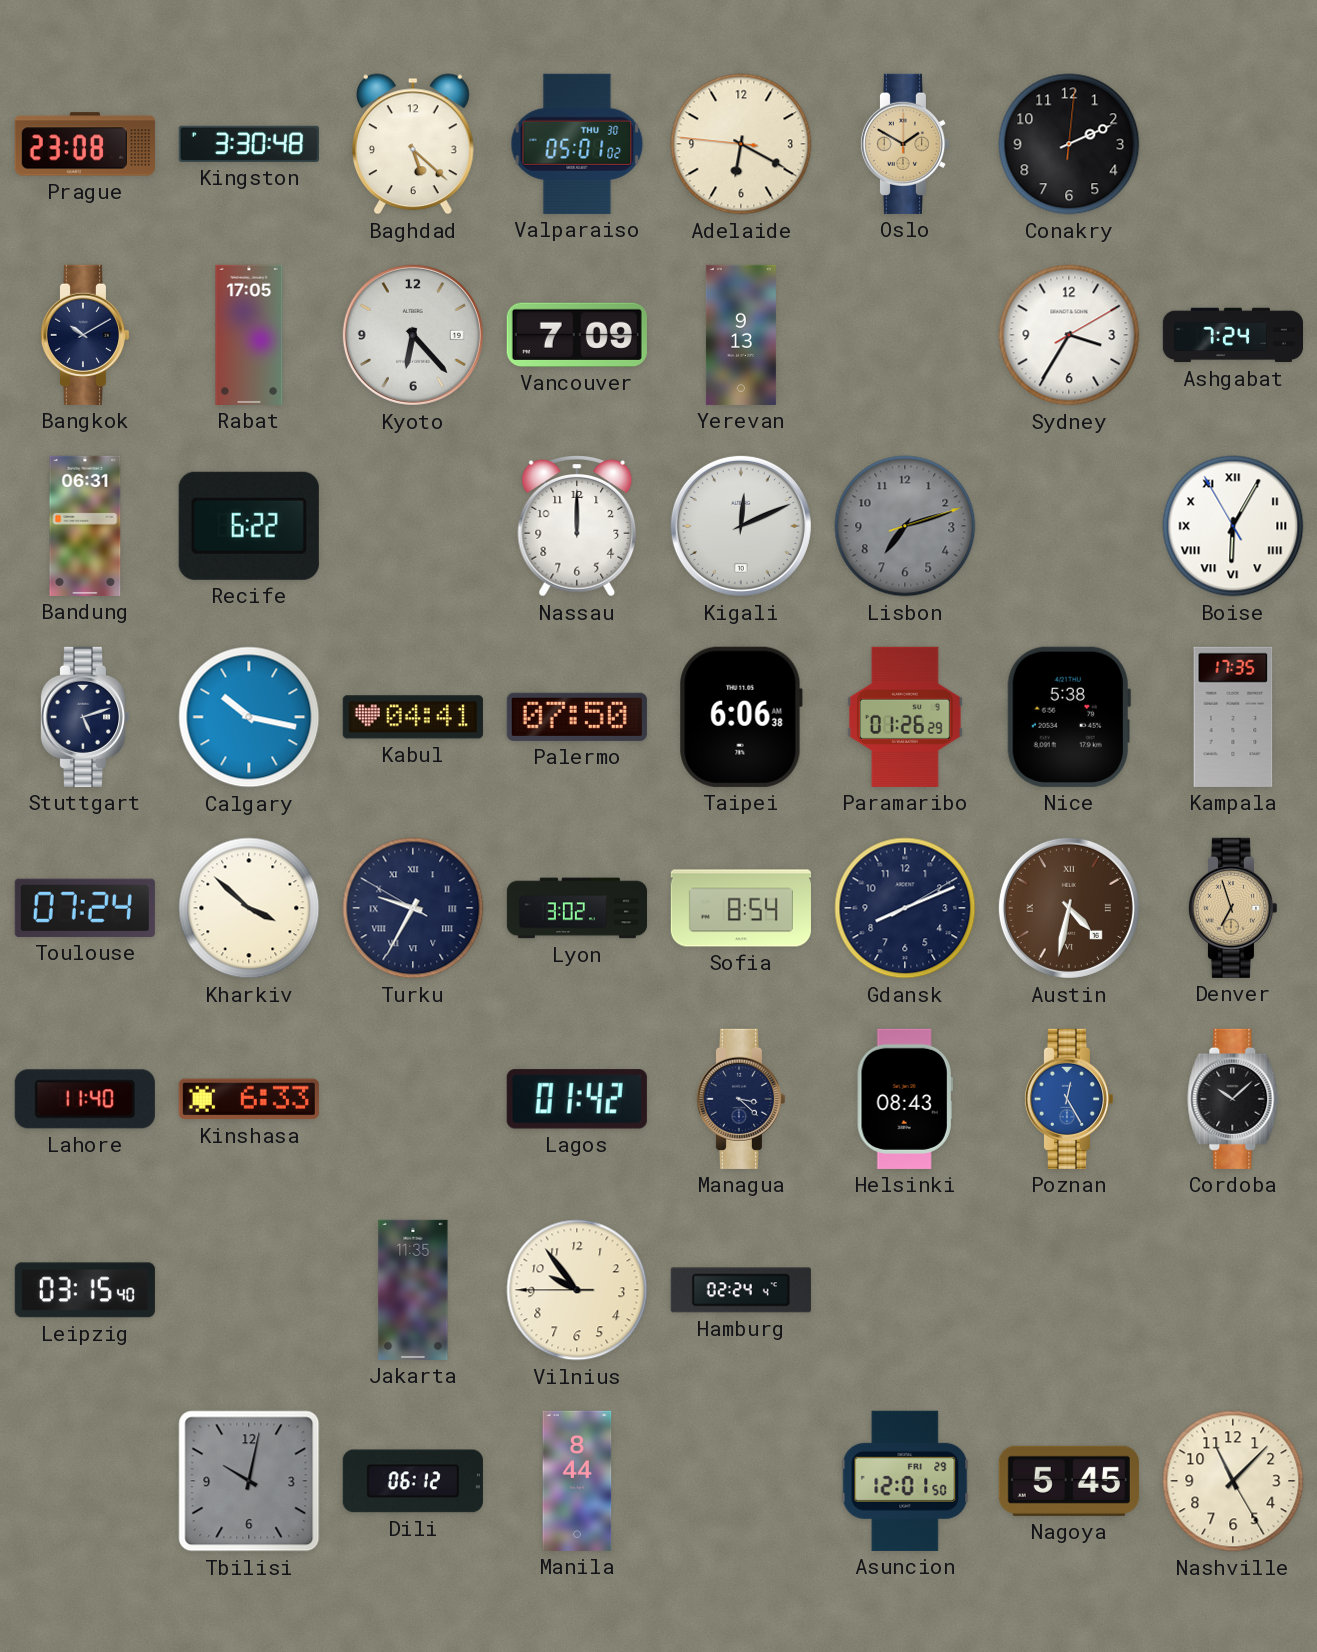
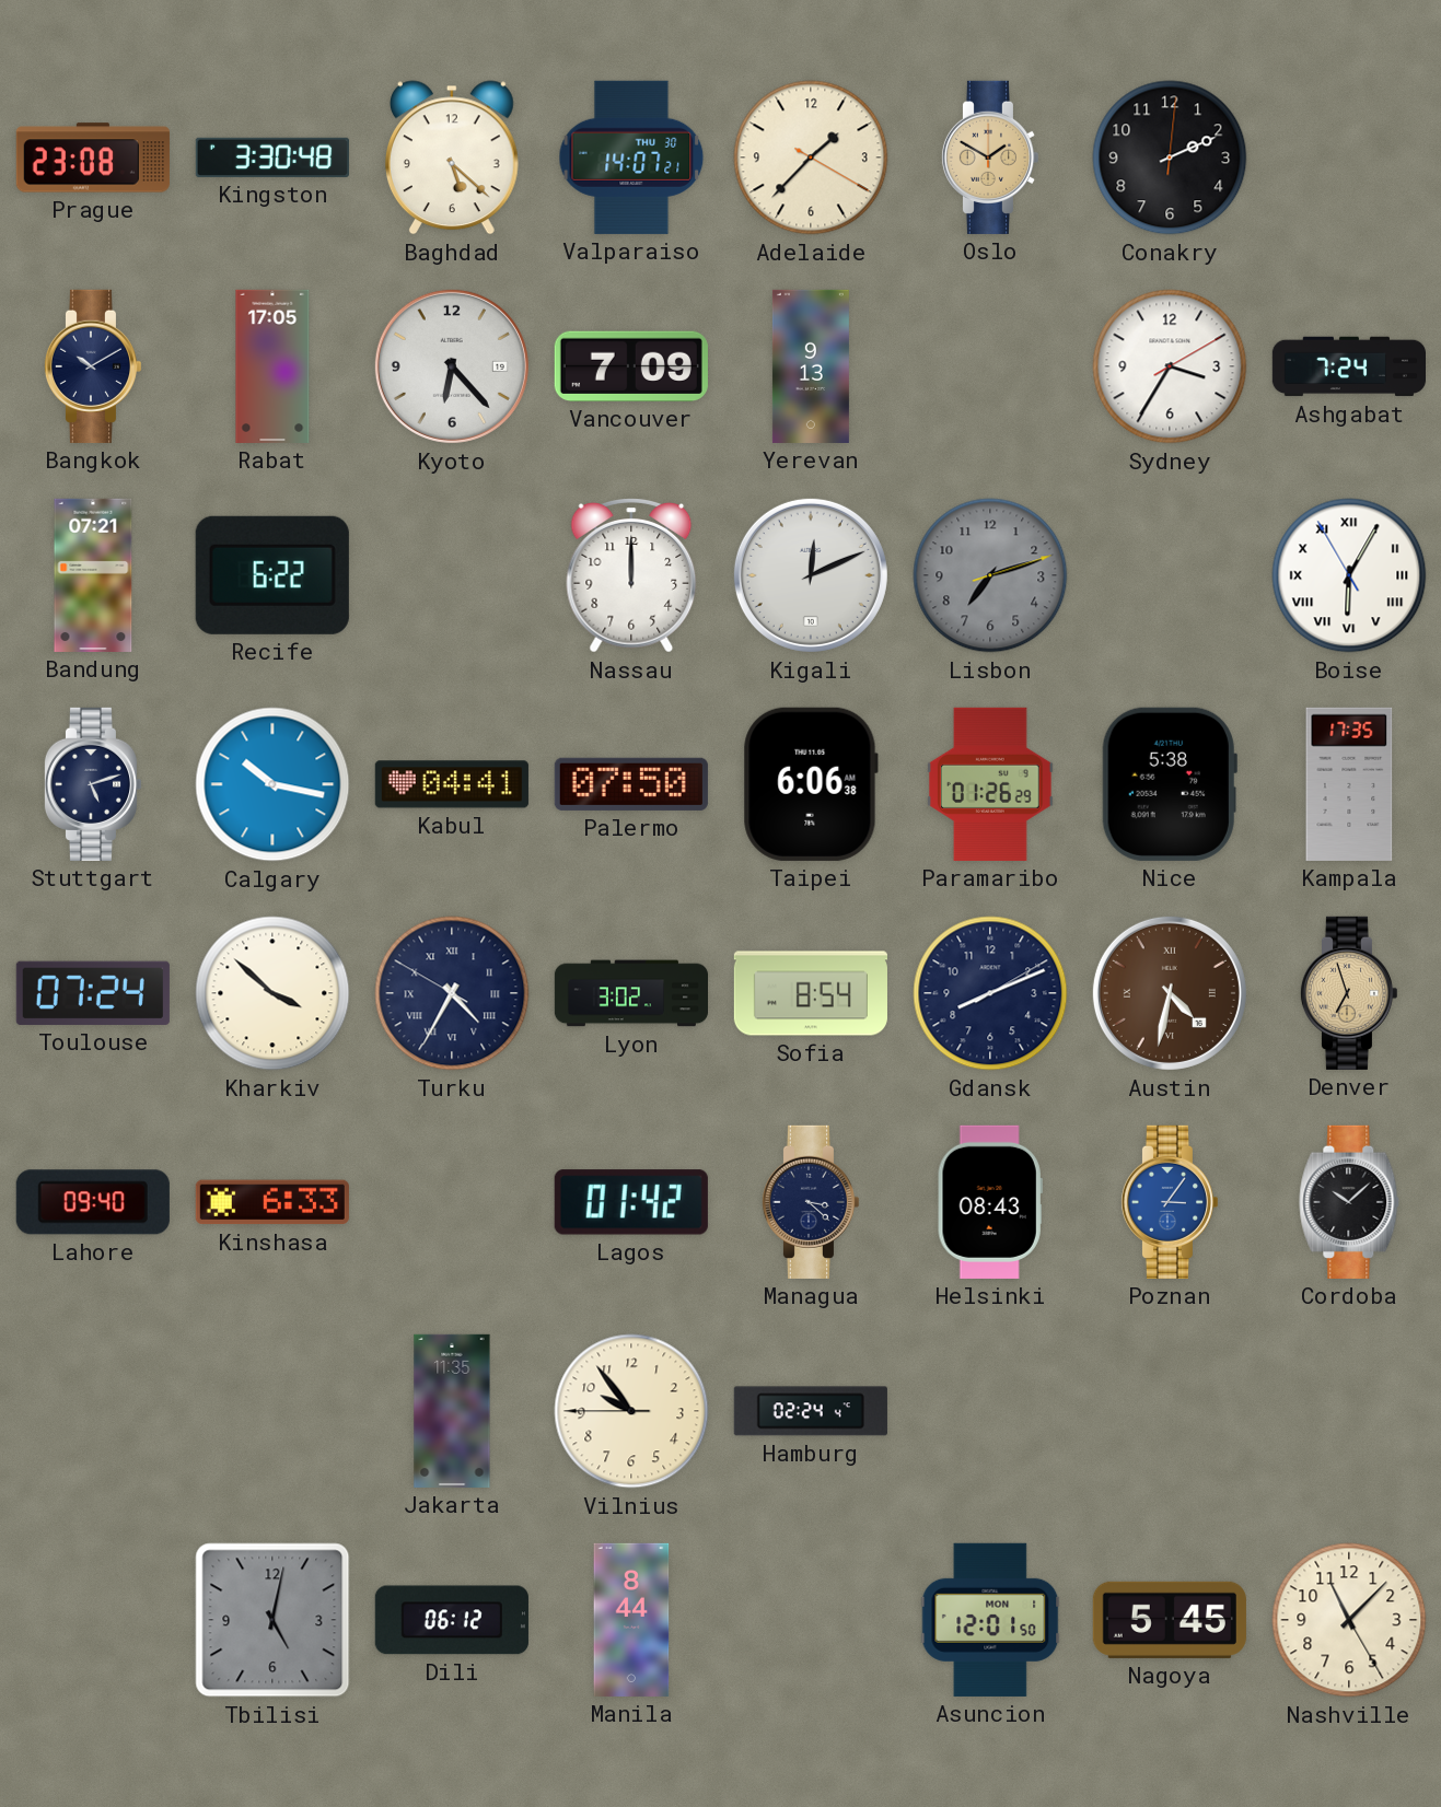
Valparaiso: 05:01 -> 14:07
Adelaide: 6:19 -> 1:37
Bandung: 06:31 -> 07:21
Turku: 9:34 -> 4:34
Lahore: 11:40 -> 09:40
Poznan: 12:25 -> 3:06
Leipzig: 03:15 -> none
Tbilisi: 10:02 -> 5:02
Asuncion date: FRI 29 -> MON 1
